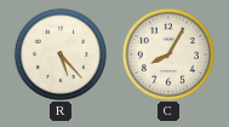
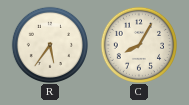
R: 5:23 -> 5:36
